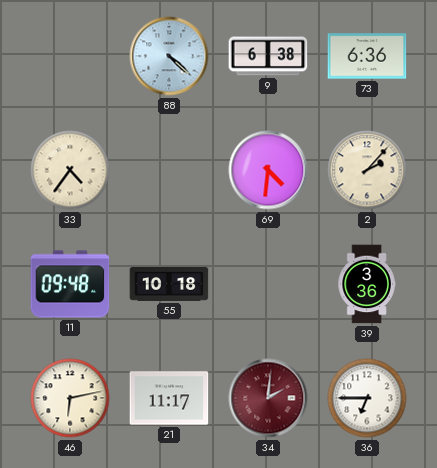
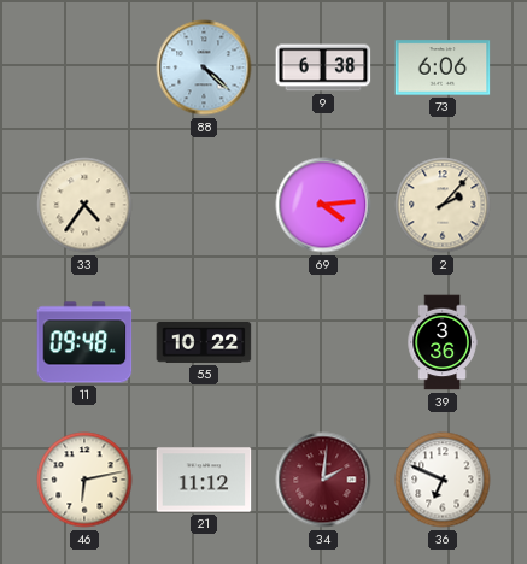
73: 6:36 -> 6:06
69: 4:31 -> 4:14
55: 10:18 -> 10:22
21: 11:17 -> 11:12
36: 6:45 -> 6:49
